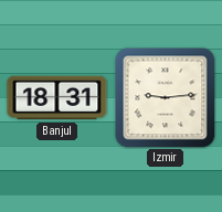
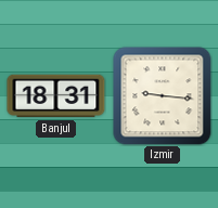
Izmir: 9:14 -> 9:16
